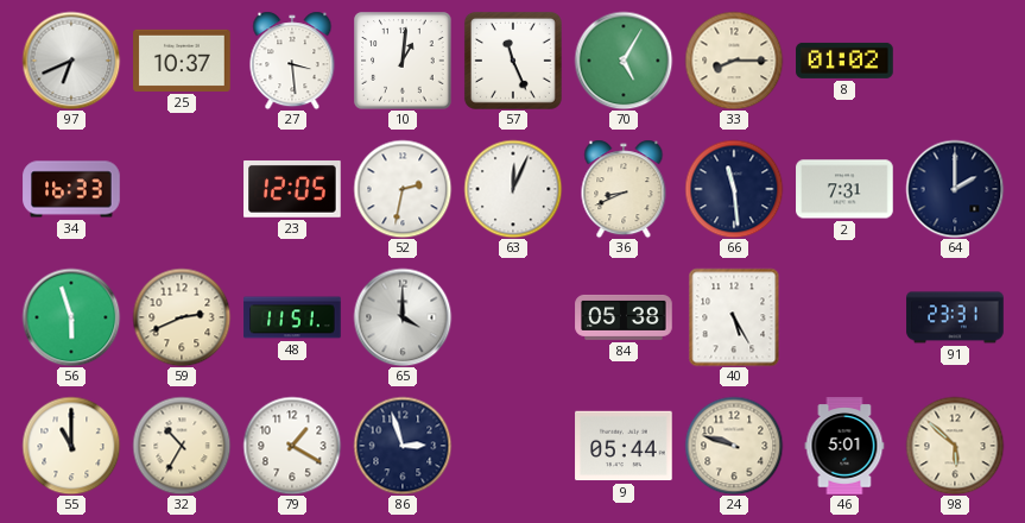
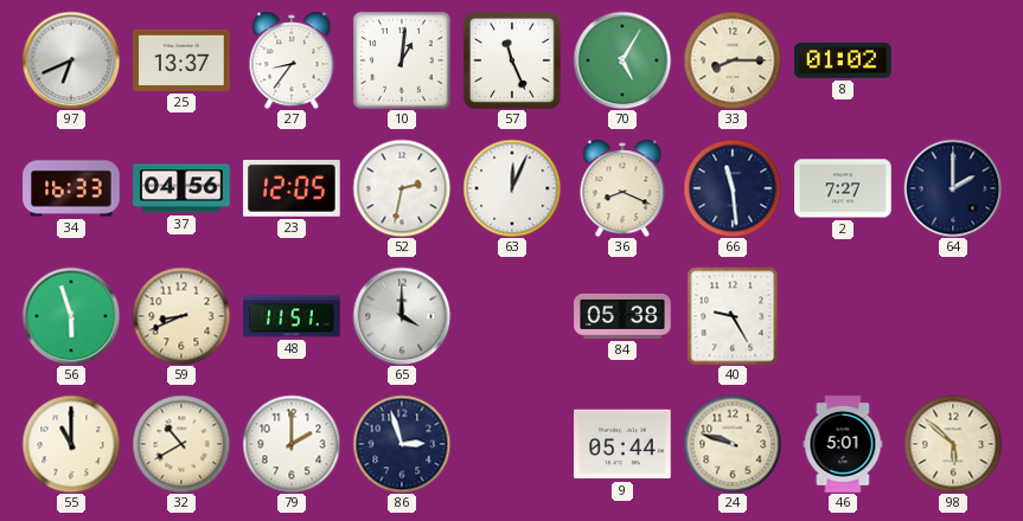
25: 10:37 -> 13:37
27: 3:29 -> 8:36
37: none -> 04:56
36: 8:41 -> 8:19
2: 7:31 -> 7:27
59: 2:41 -> 8:41
40: 5:25 -> 9:25
91: 23:31 -> none
32: 10:35 -> 10:40
79: 1:20 -> 2:00
